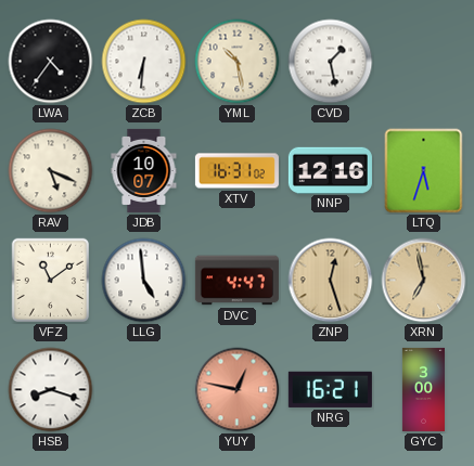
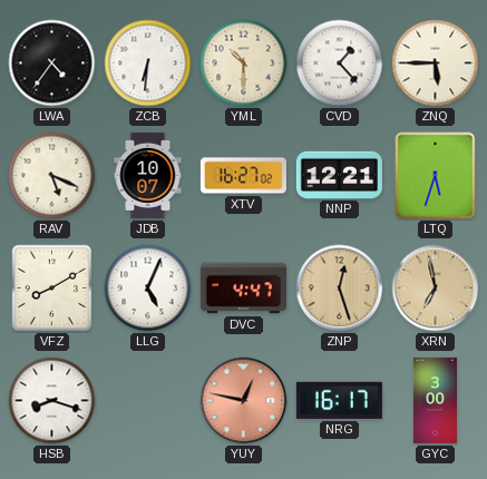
YML: 10:28 -> 10:30
CVD: 1:28 -> 1:23
ZNQ: none -> 5:45
XTV: 16:31 -> 16:27
NNP: 12:16 -> 12:21
VFZ: 11:09 -> 8:10
LLG: 4:59 -> 5:04
NRG: 16:21 -> 16:17
